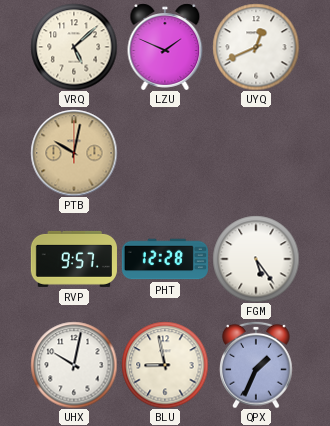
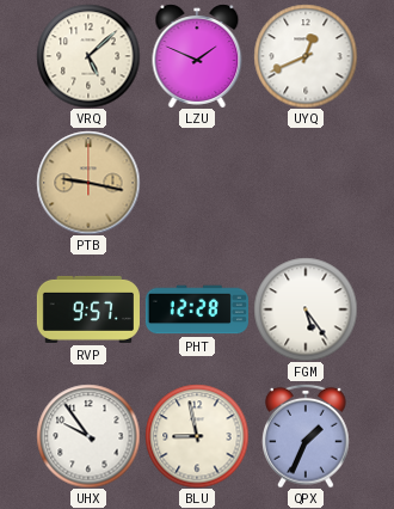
PTB: 10:02 -> 9:17
UHX: 10:02 -> 9:54
